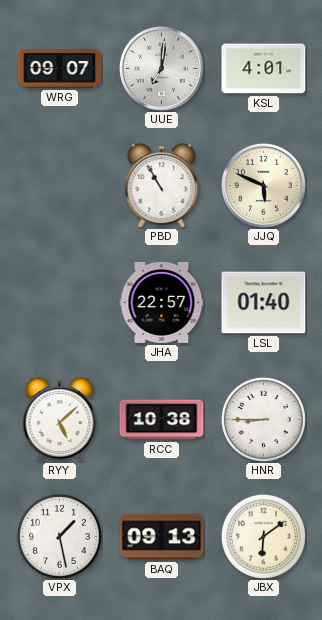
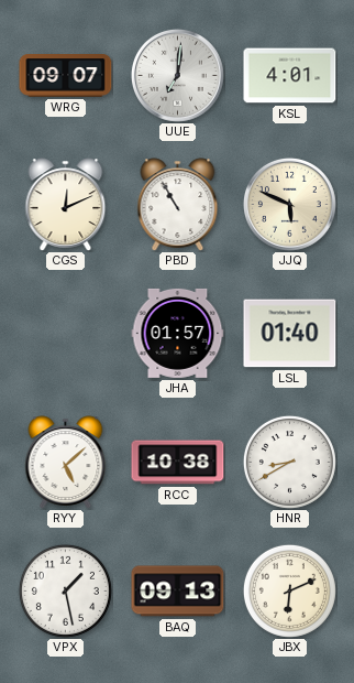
CGS: none -> 12:11
JHA: 22:57 -> 01:57
HNR: 8:45 -> 8:40
JBX: 6:09 -> 6:11
